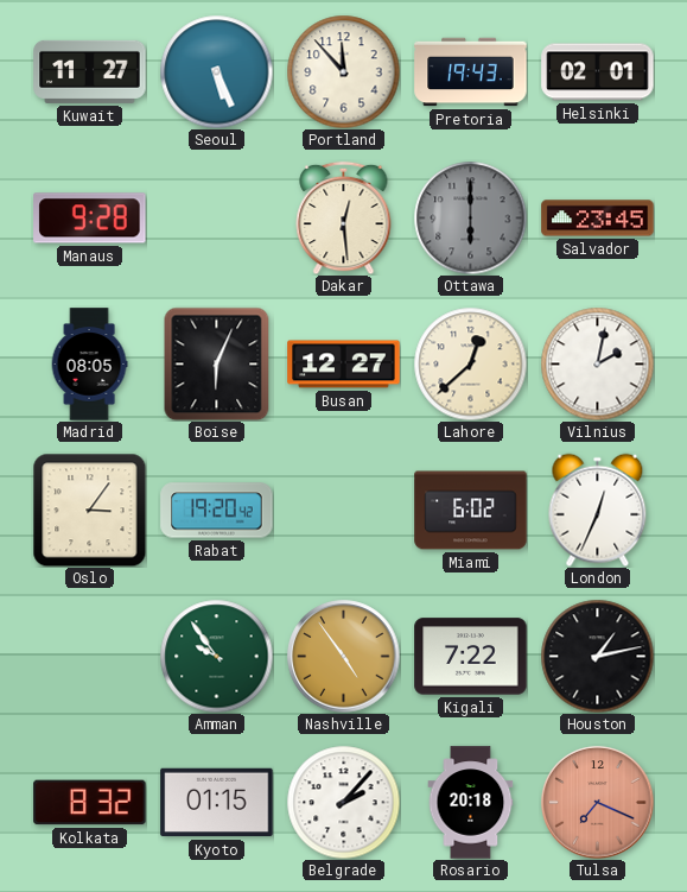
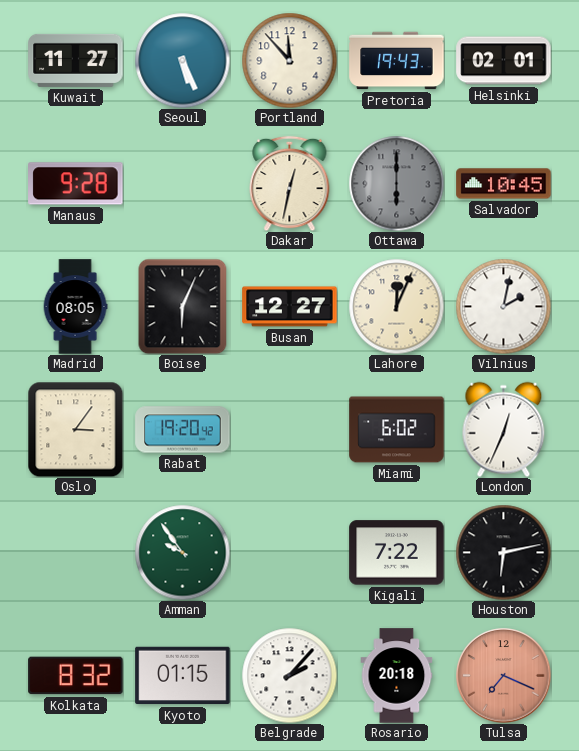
Dakar: 12:29 -> 12:32
Salvador: 23:45 -> 10:45
Lahore: 12:38 -> 12:04
Nashville: 4:54 -> none
Houston: 1:13 -> 6:13
